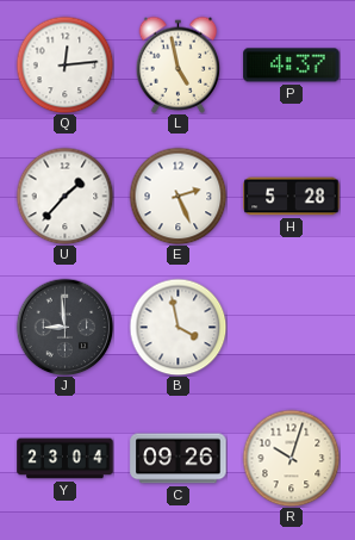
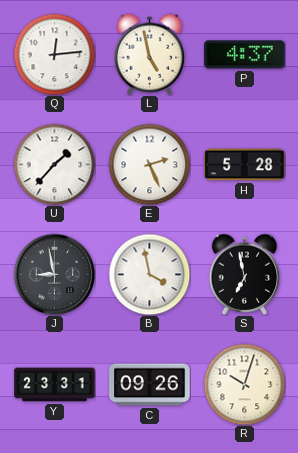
J: 8:59 -> 8:58
S: none -> 6:58
Y: 23:04 -> 23:31
